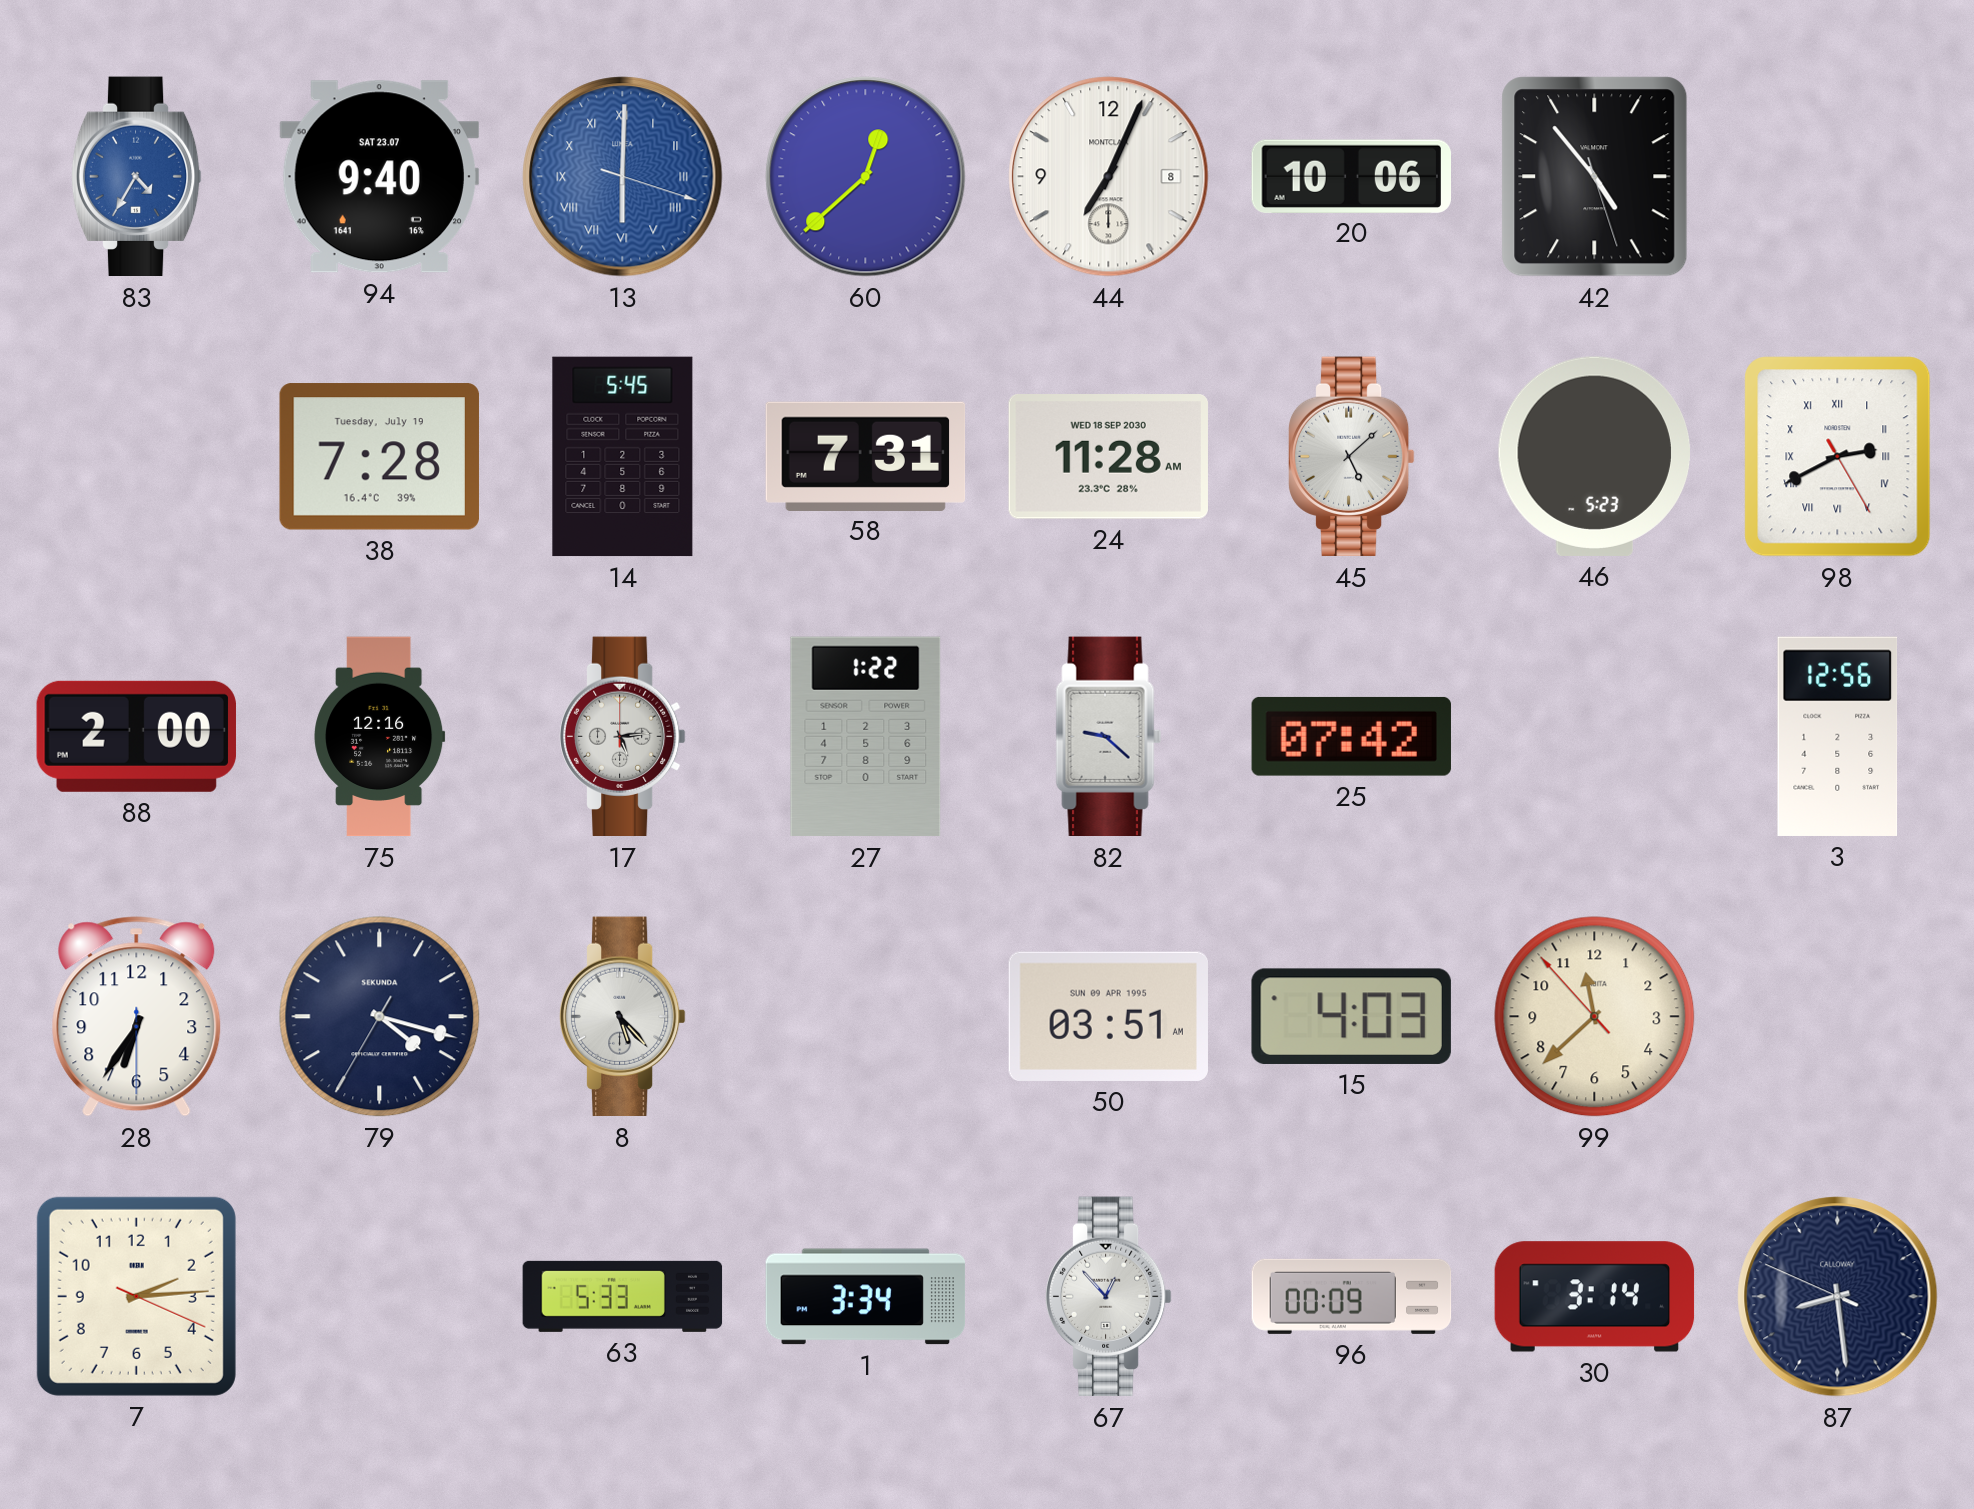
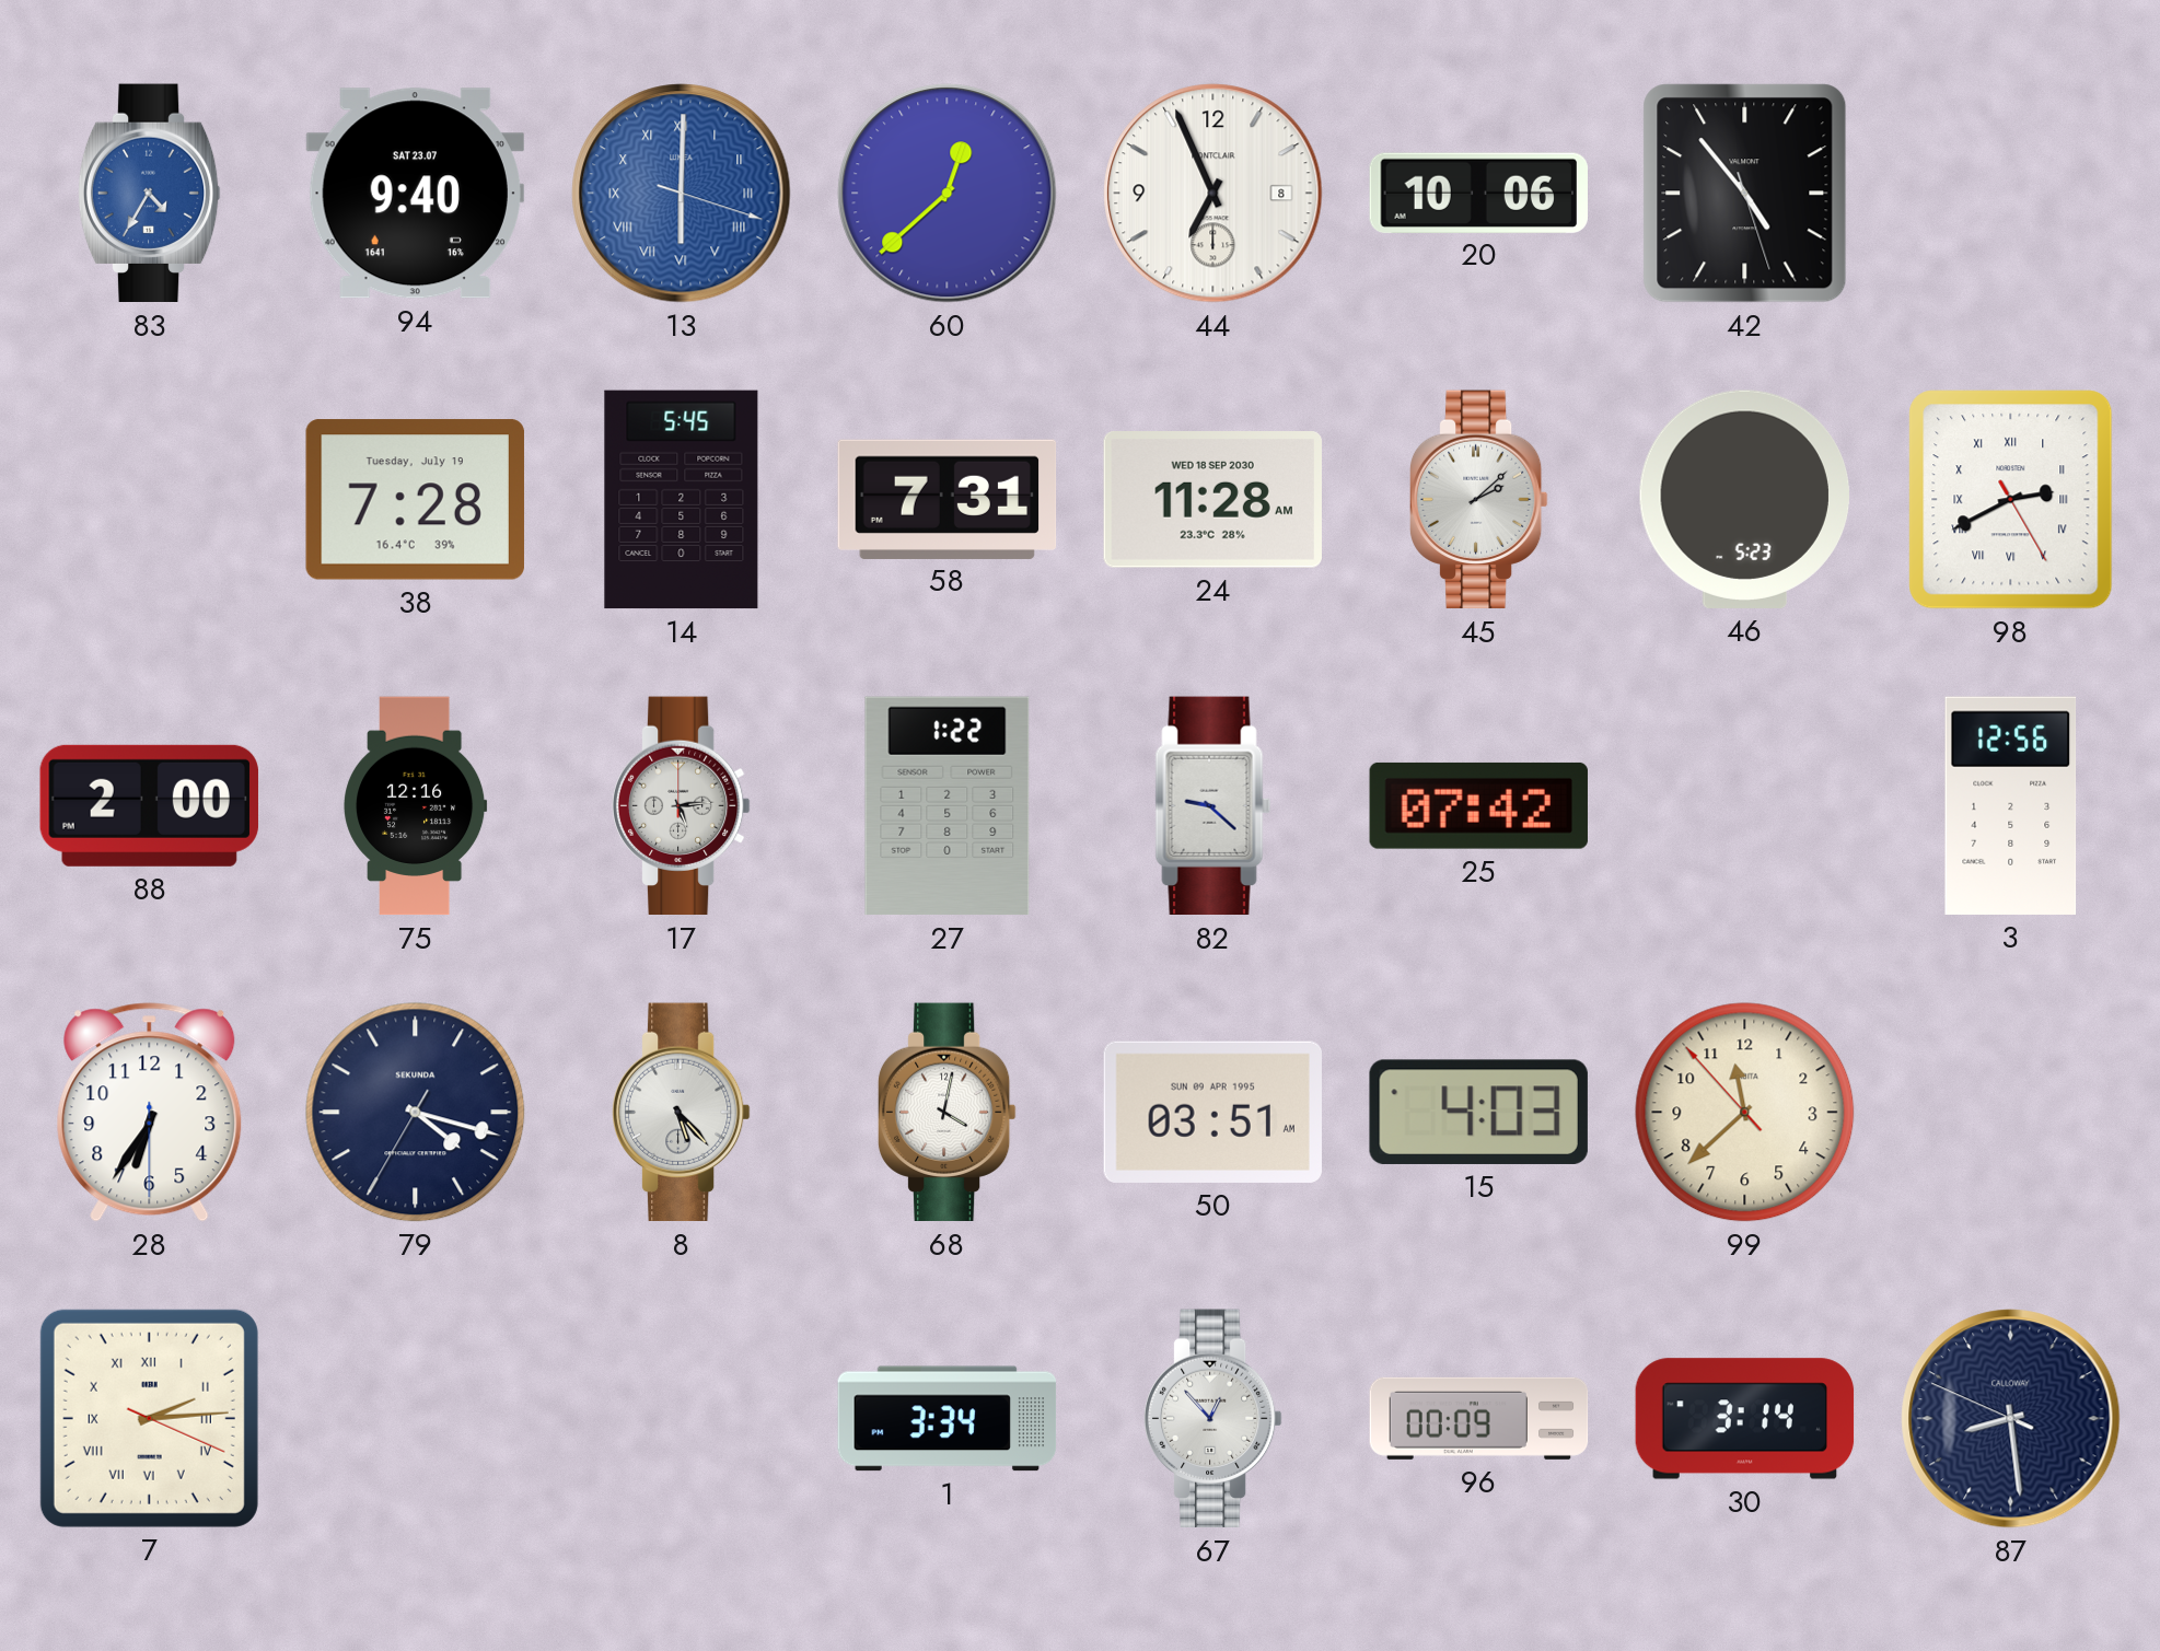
44: 7:04 -> 6:56
45: 5:08 -> 2:08
68: none -> 4:02
7 numerals: Arabic -> Roman
63: 5:33 -> none
